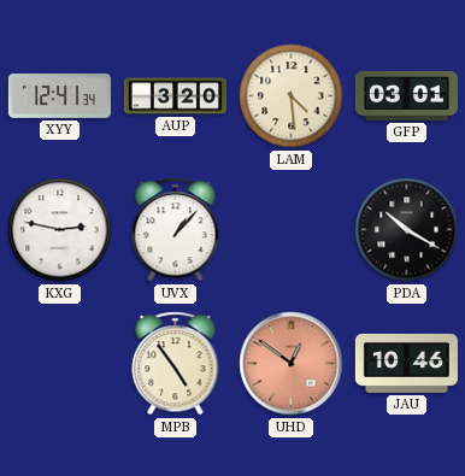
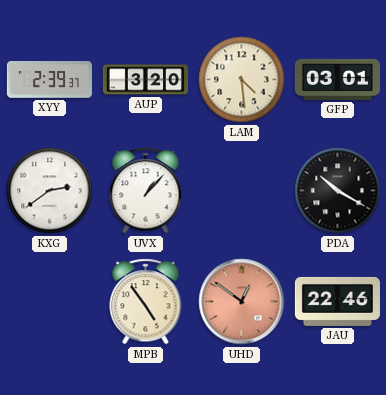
XYY: 12:41 -> 2:39
KXG: 2:47 -> 2:39
JAU: 10:46 -> 22:46
